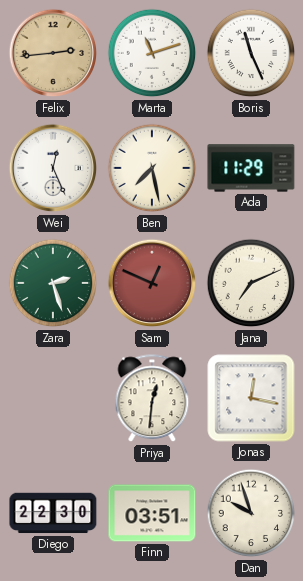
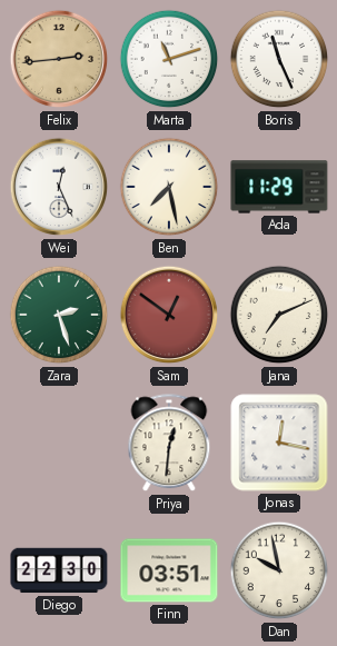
Sam: 12:49 -> 12:51
Dan: 9:57 -> 9:58
